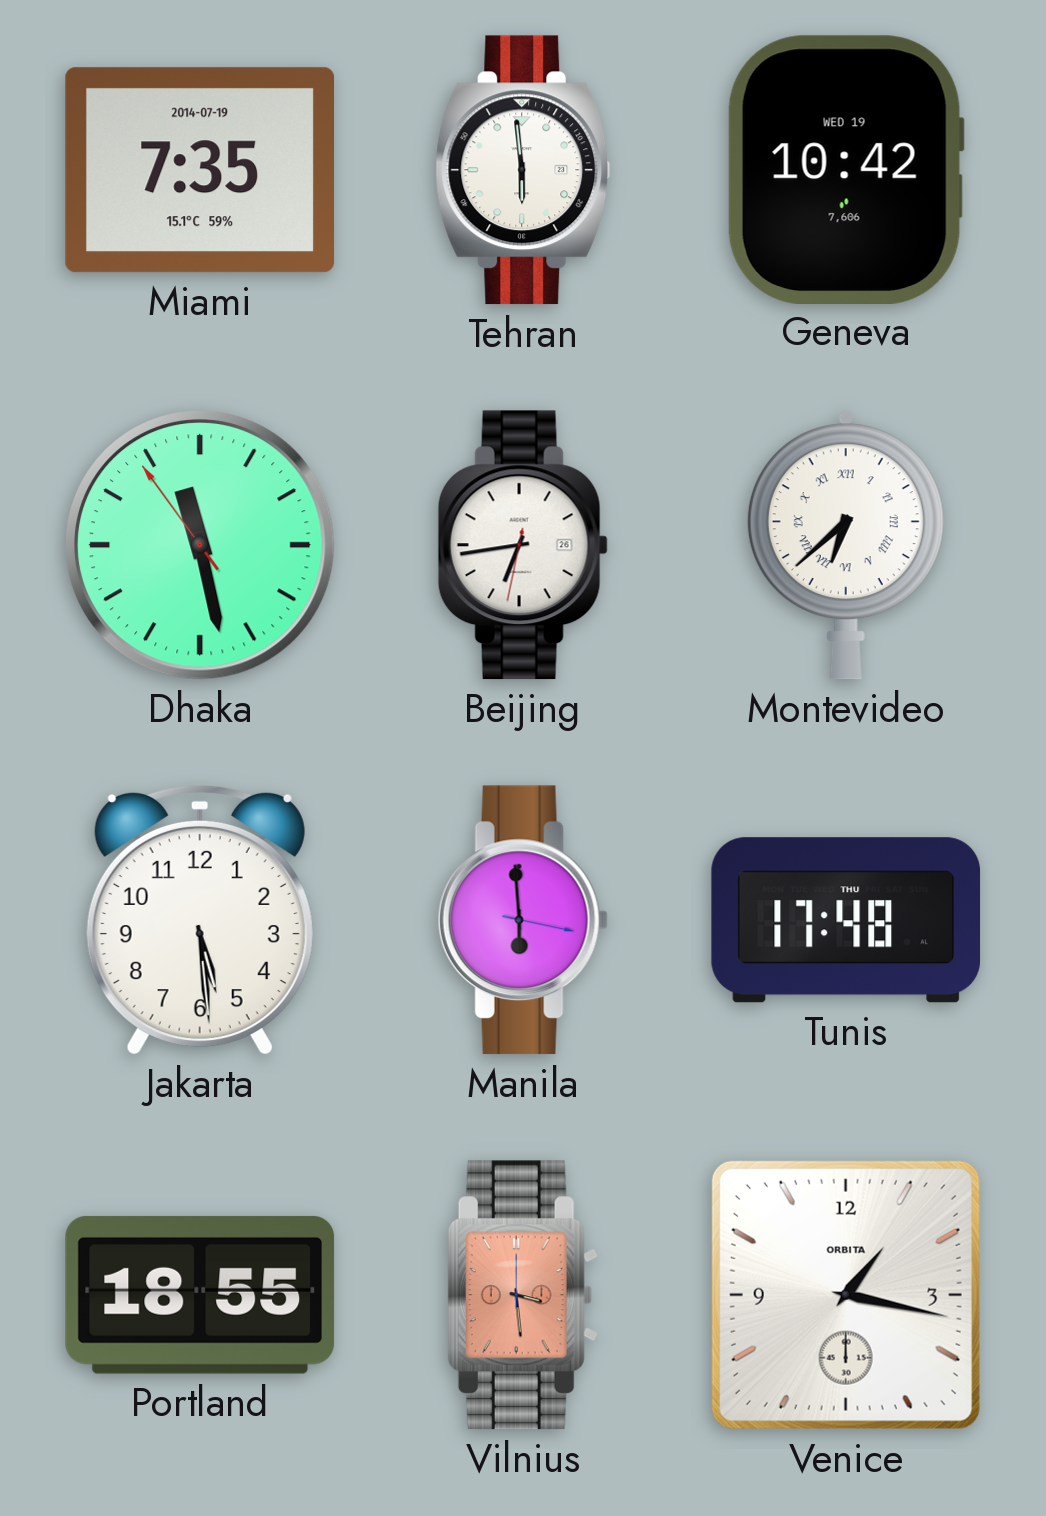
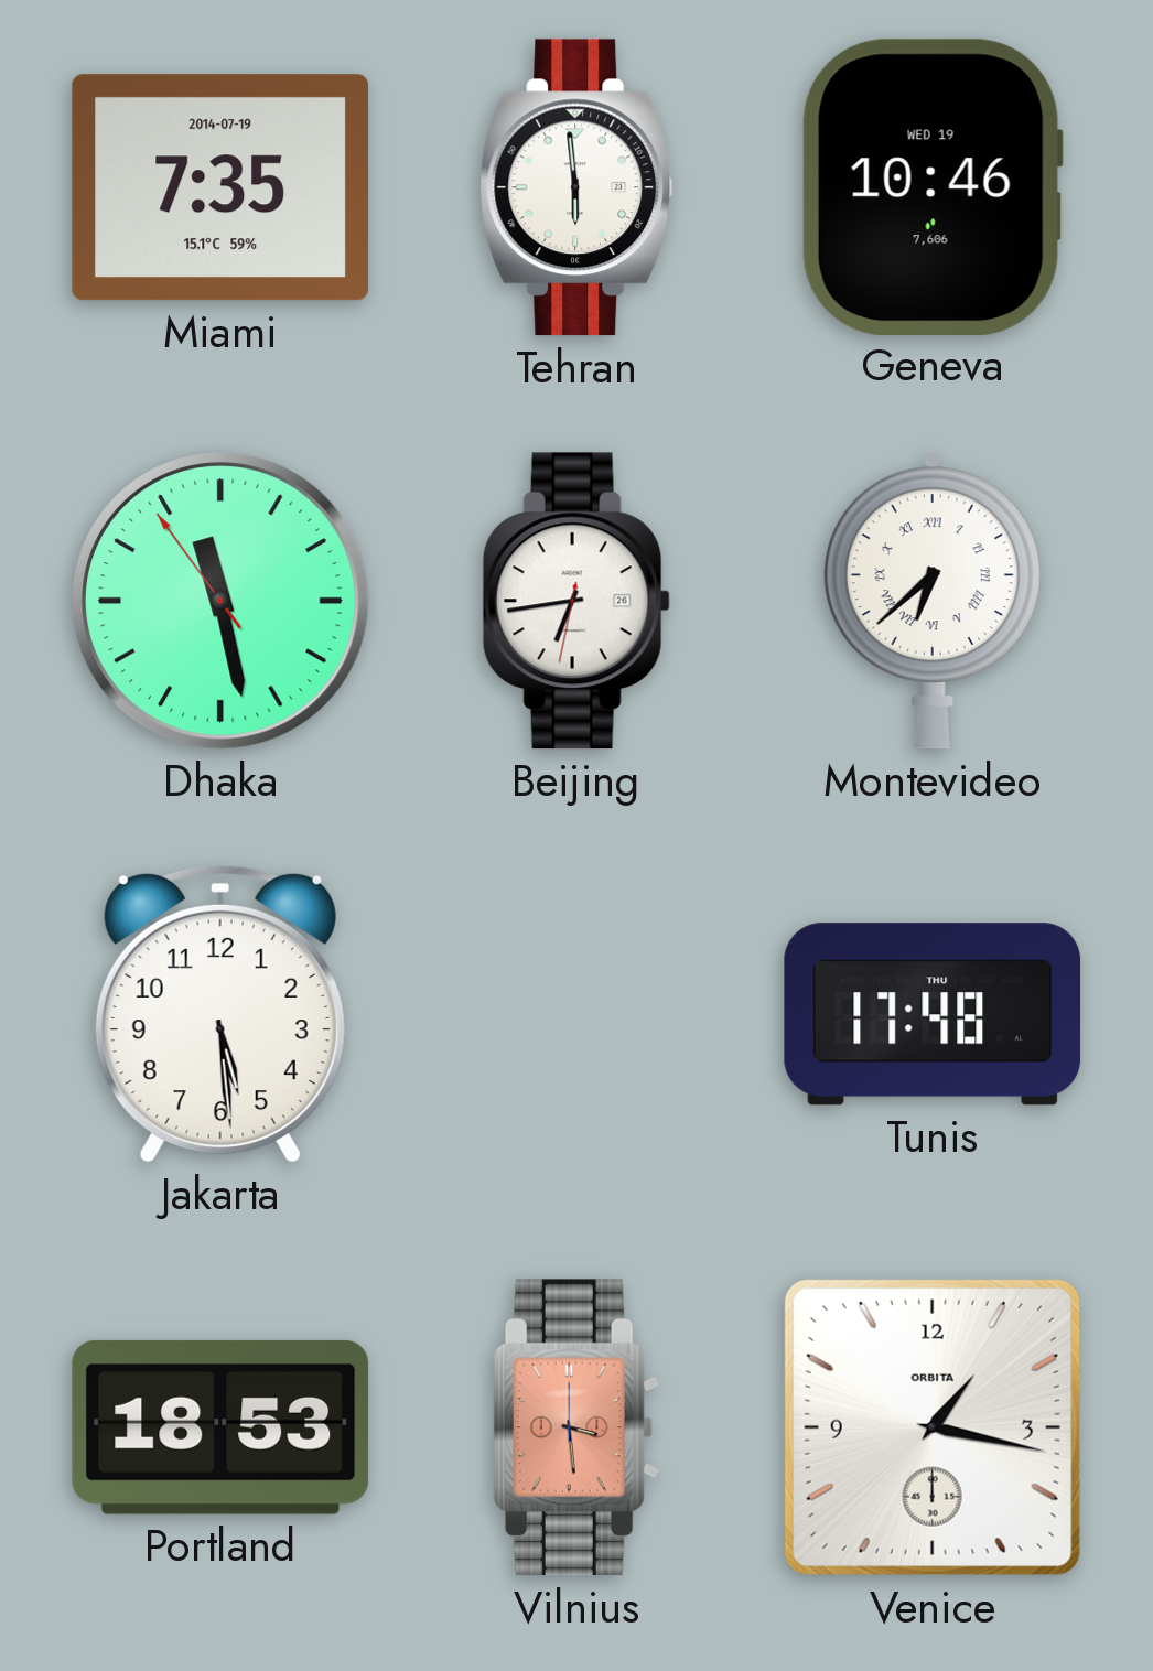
Geneva: 10:42 -> 10:46
Manila: 5:59 -> none
Portland: 18:55 -> 18:53
